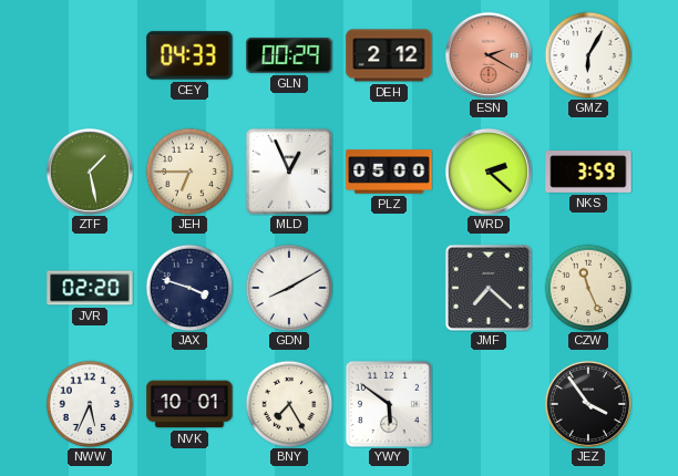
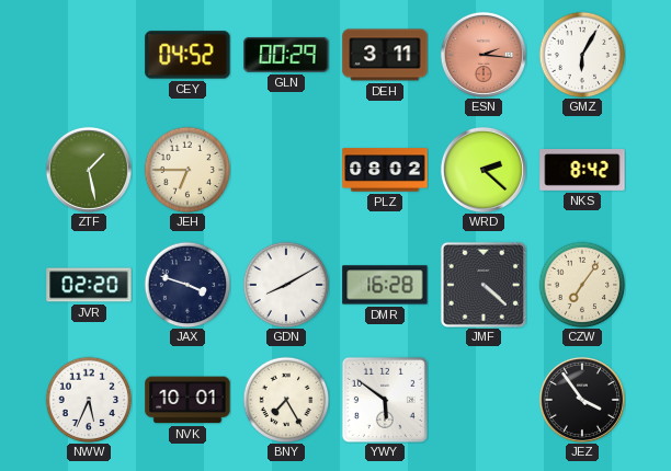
CEY: 04:33 -> 04:52
DEH: 2:12 -> 3:11
ESN: 2:20 -> 2:16
MLD: 12:56 -> none
PLZ: 05:00 -> 08:02
NKS: 3:59 -> 8:42
DMR: none -> 16:28
JMF: 7:22 -> 4:22
CZW: 11:26 -> 7:06
